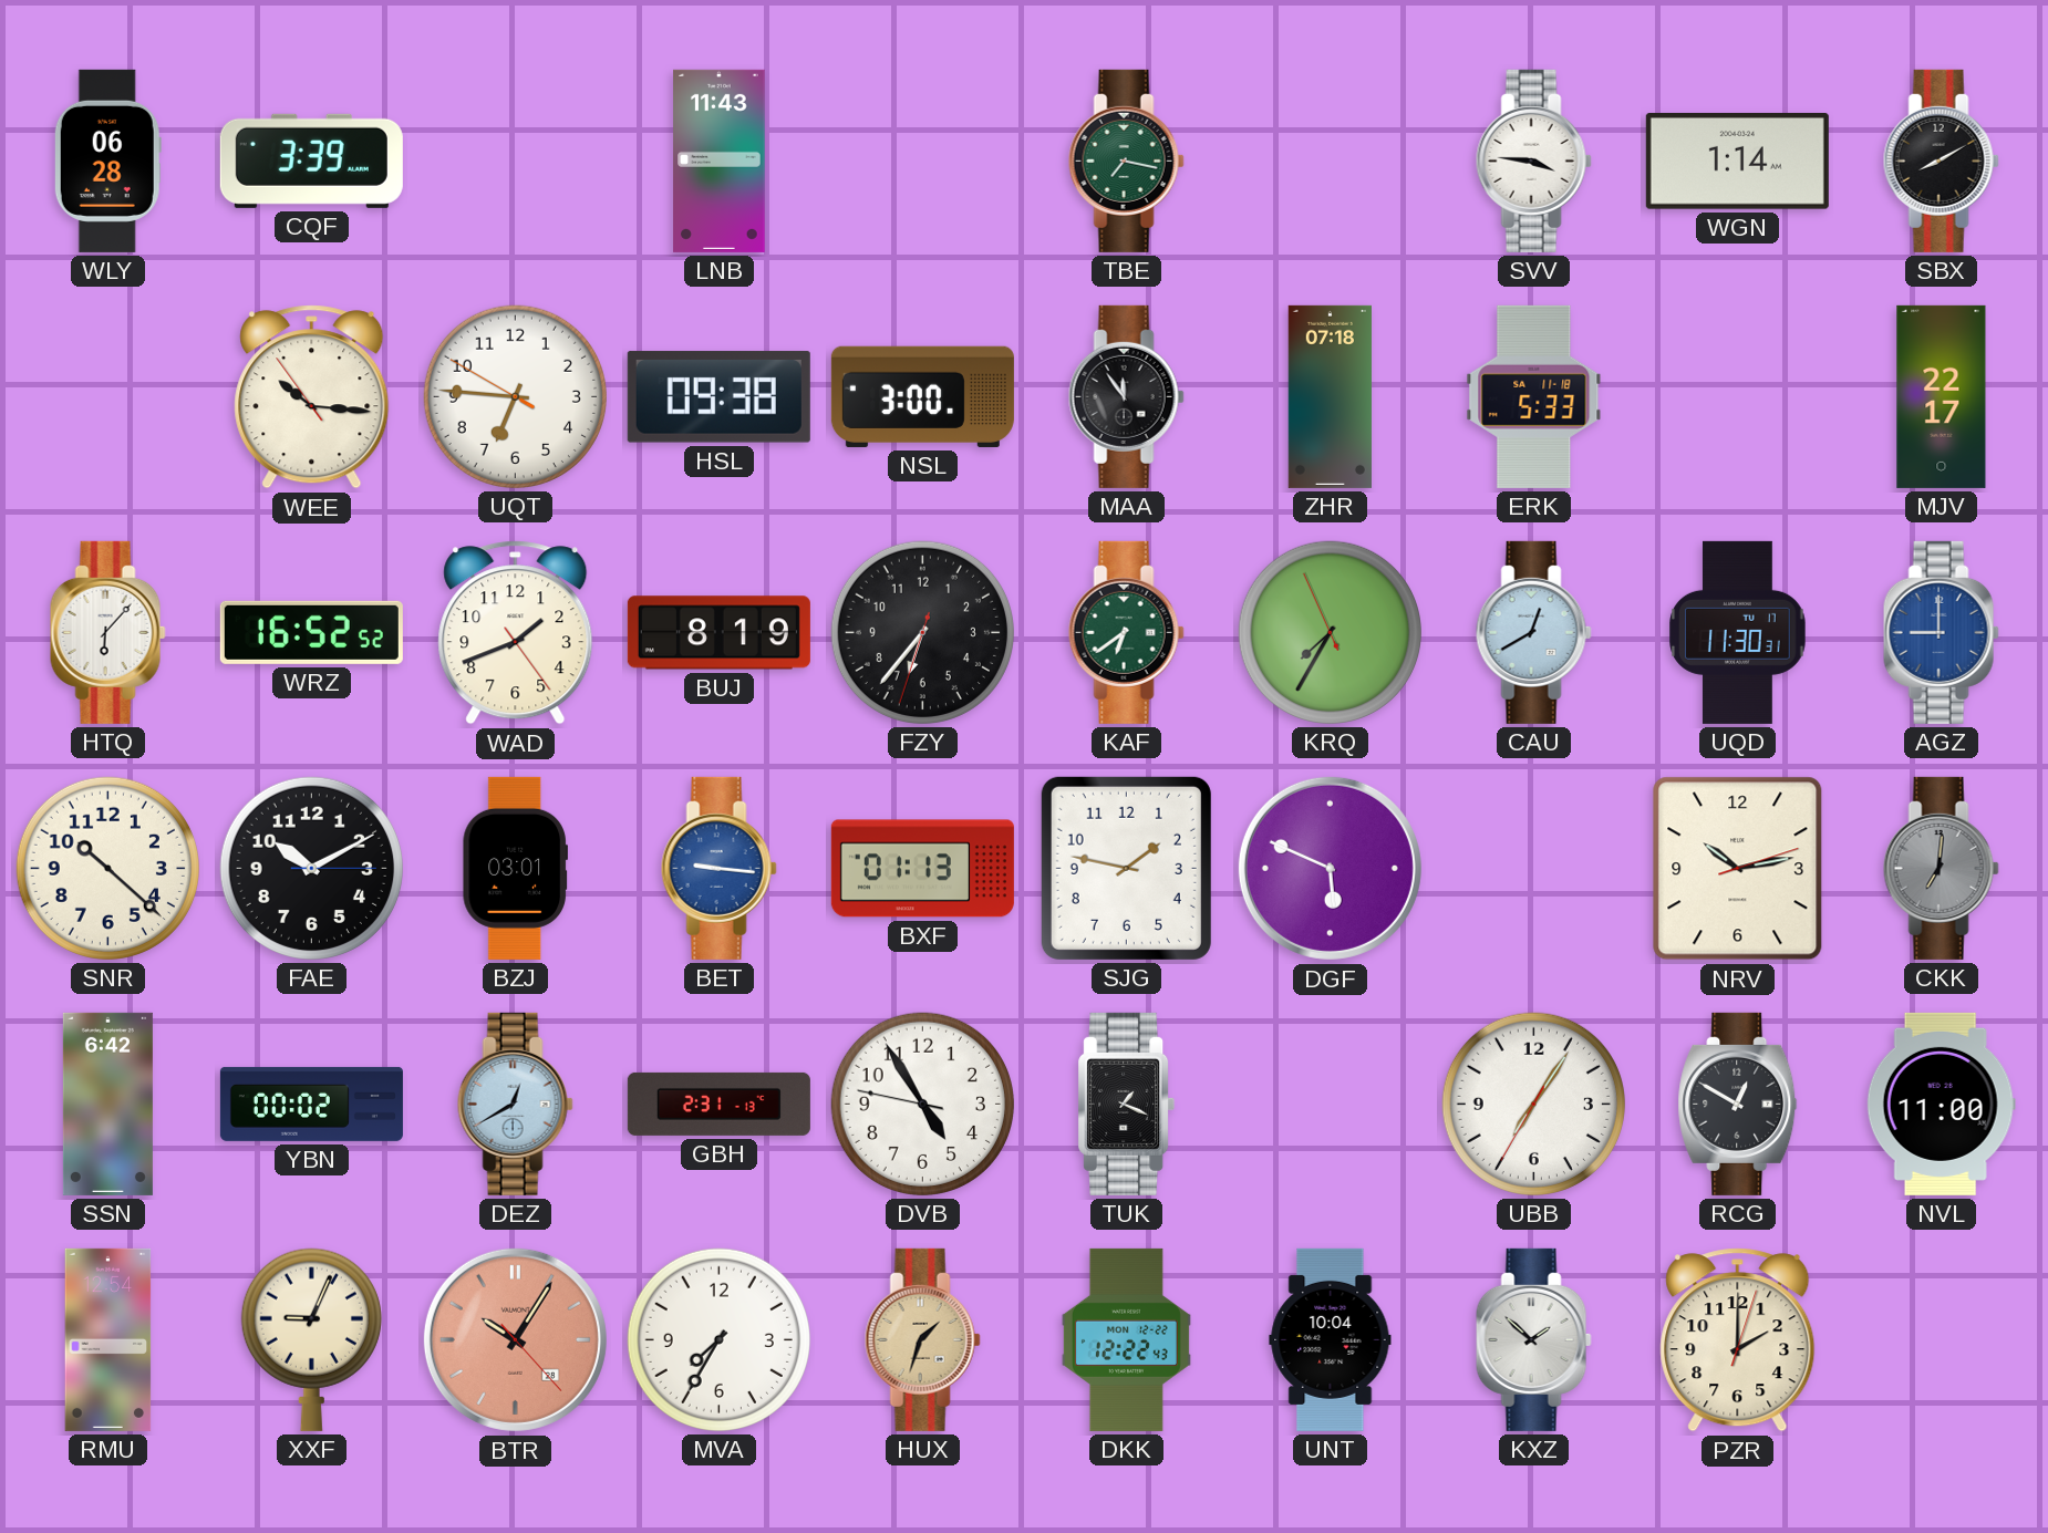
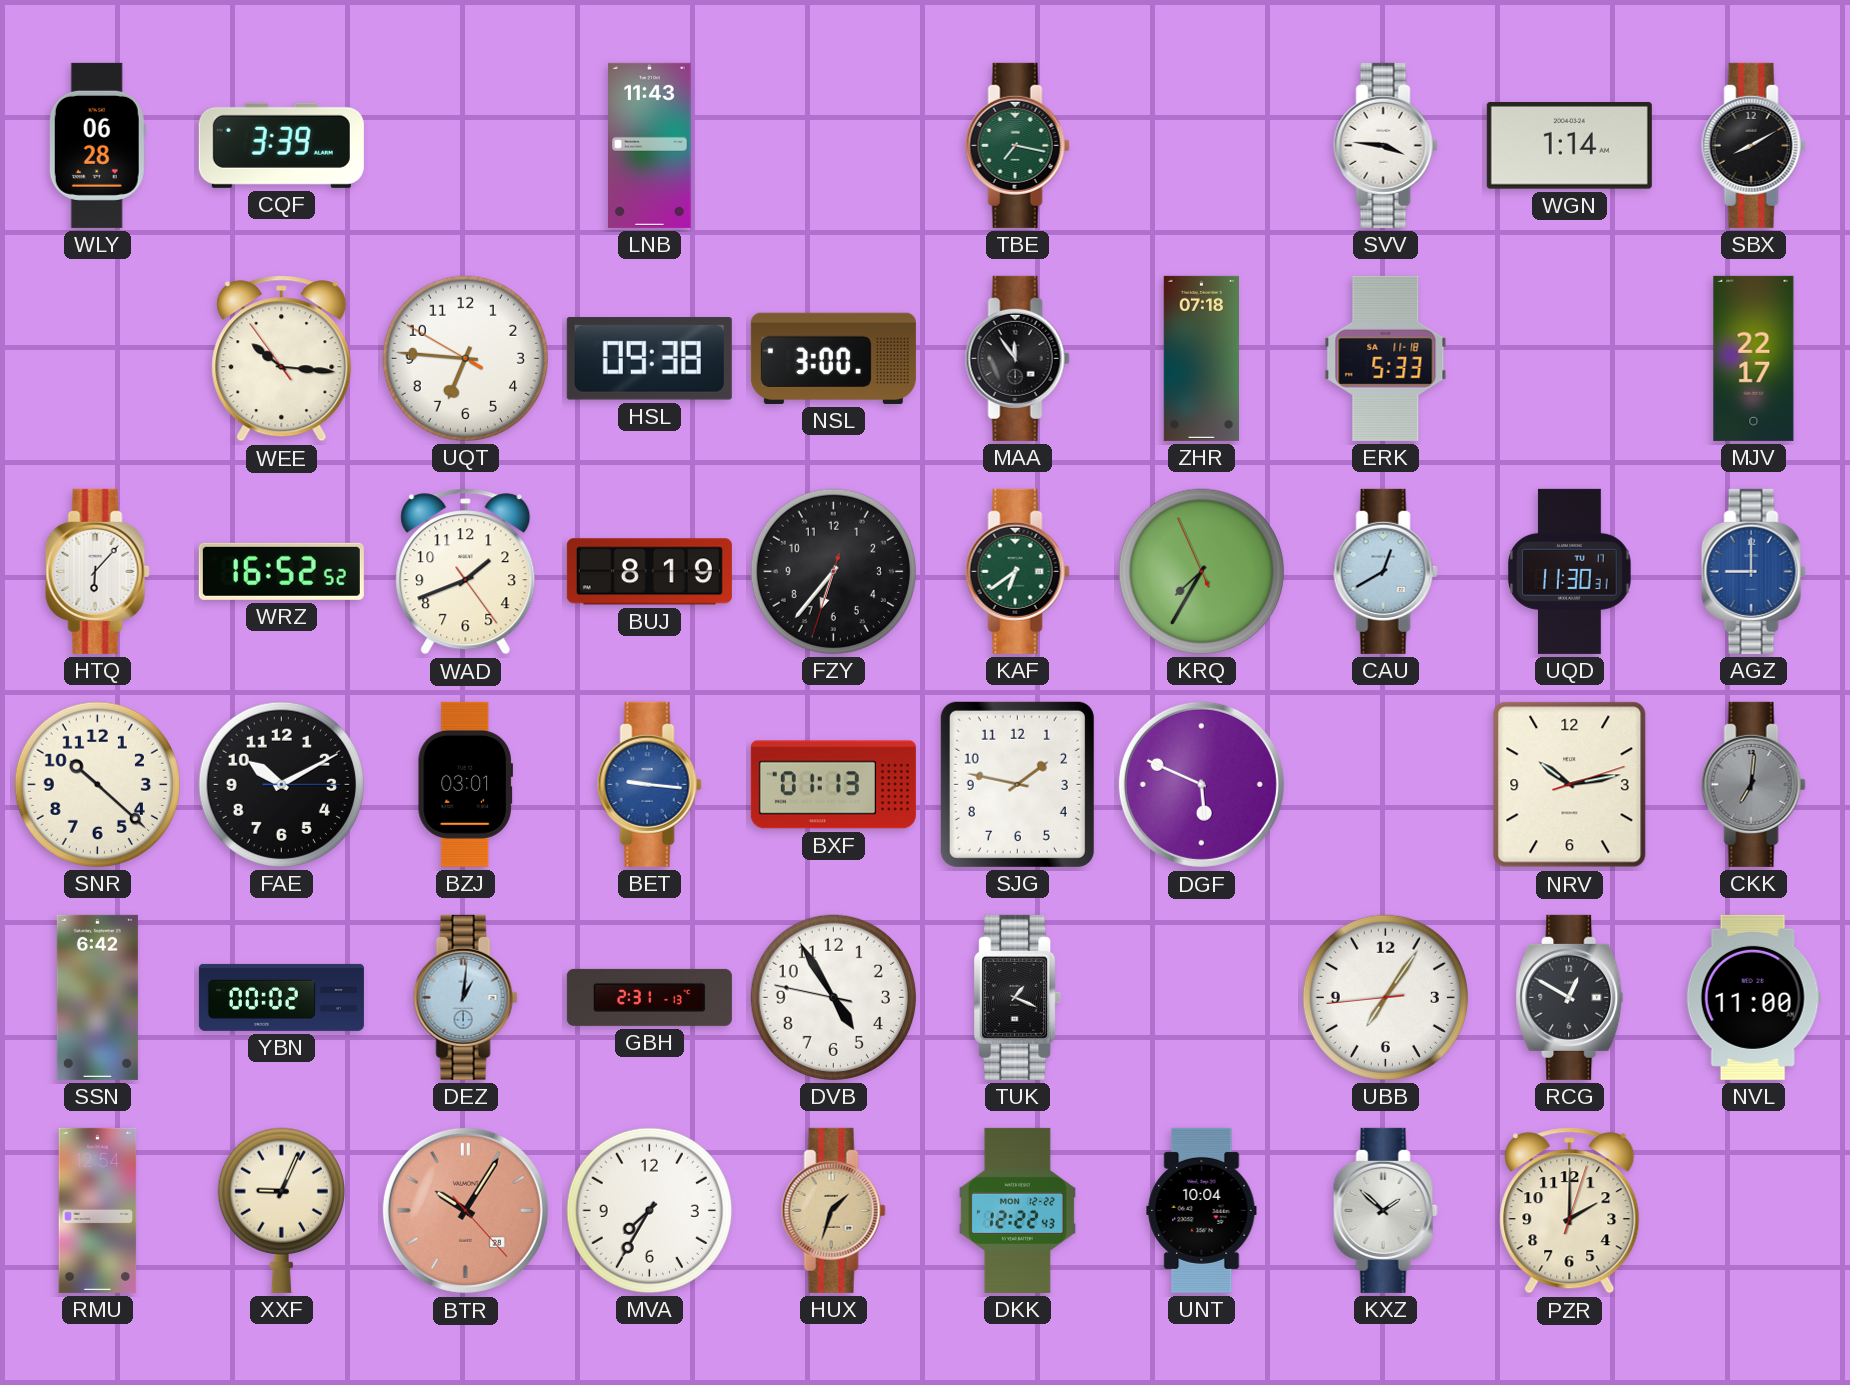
DEZ: 12:40 -> 1:01
UBB: 7:05:35 -> 7:05:44
